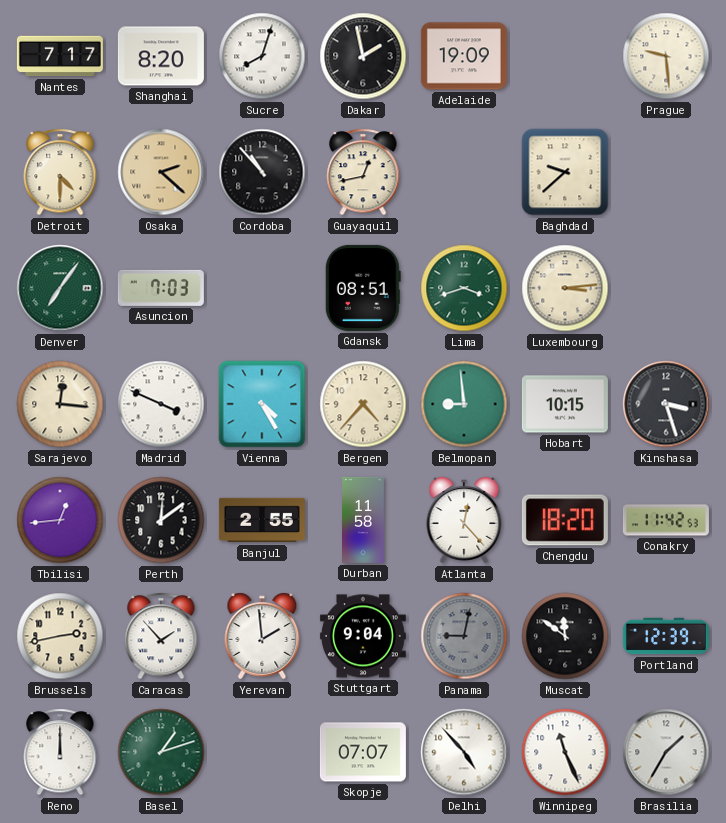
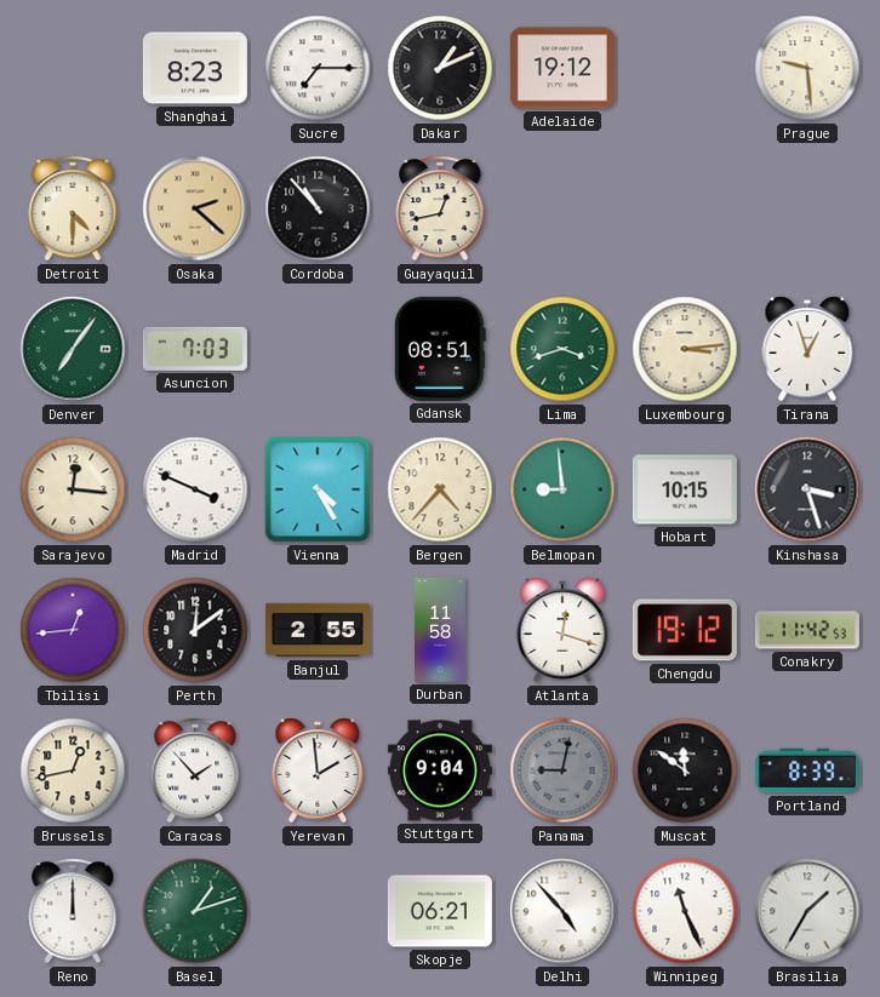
Nantes: 7:17 -> none
Shanghai: 8:20 -> 8:23
Sucre: 8:03 -> 7:15
Dakar: 1:58 -> 1:11
Adelaide: 19:09 -> 19:12
Baghdad: 9:38 -> none
Tirana: none -> 12:57
Atlanta: 12:23 -> 12:18
Chengdu: 18:20 -> 19:12
Brussels: 2:43 -> 12:43
Portland: 12:39 -> 8:39
Skopje: 07:07 -> 06:21
